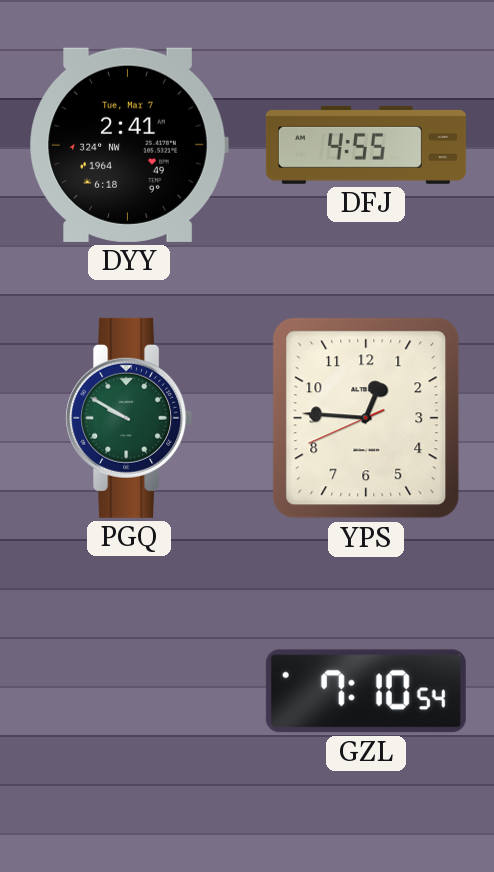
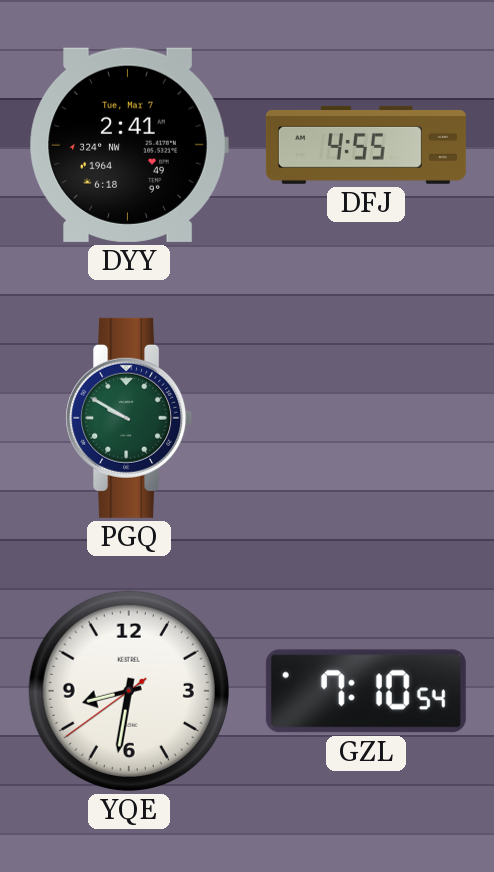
YPS: 12:45 -> none
YQE: none -> 8:31
